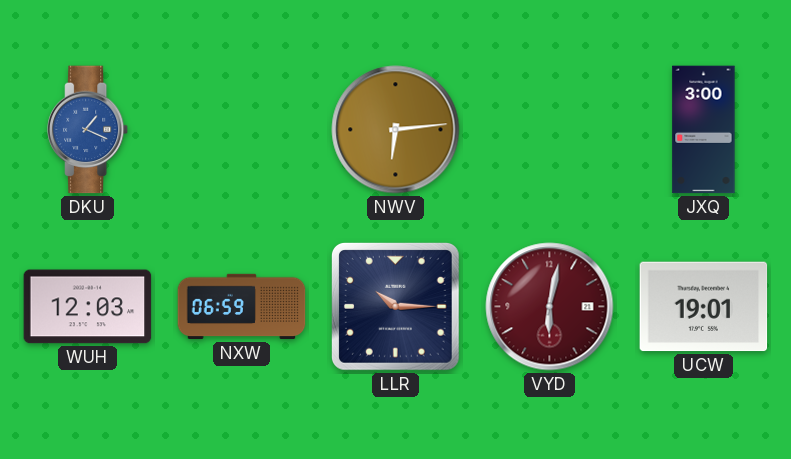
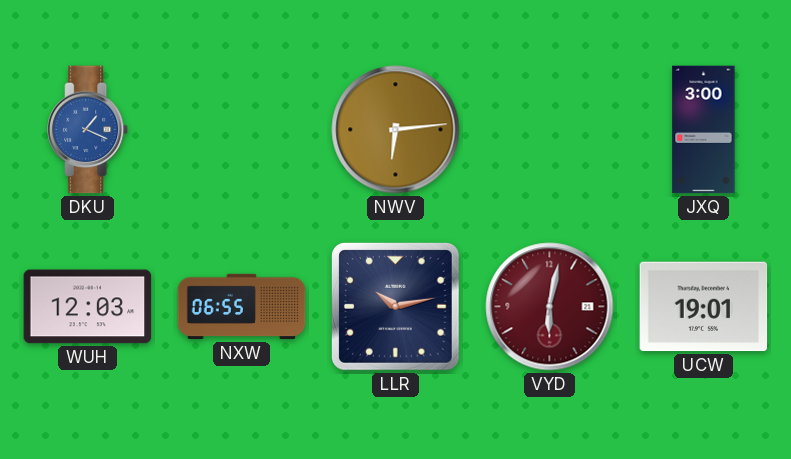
NXW: 06:59 -> 06:55
LLR: 10:15 -> 10:13
